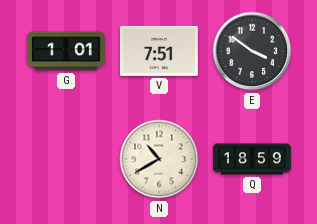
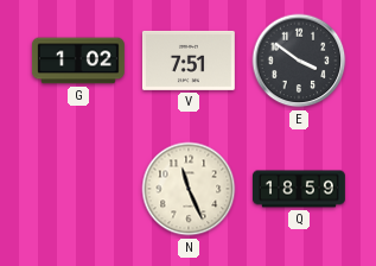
G: 1:01 -> 1:02
N: 10:40 -> 11:26
